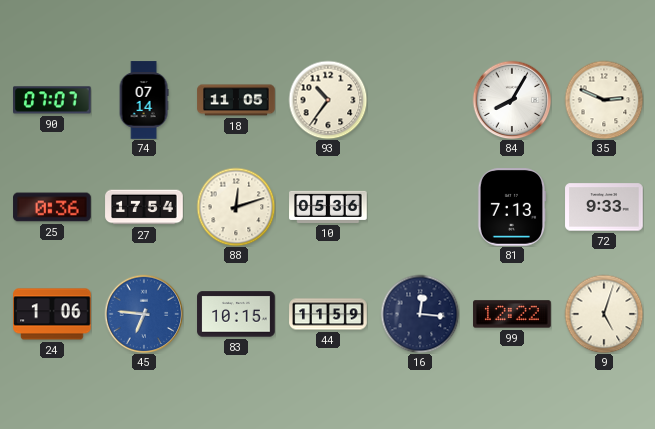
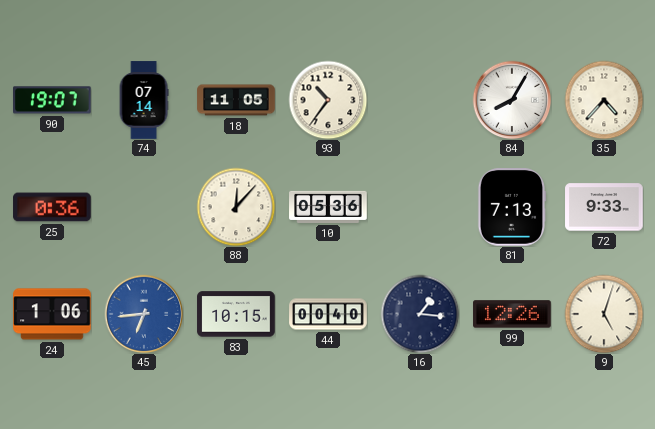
90: 07:07 -> 19:07
35: 2:49 -> 4:37
27: 17:54 -> none
88: 12:12 -> 12:07
45: 6:46 -> 6:44
44: 11:59 -> 00:40
16: 12:16 -> 1:16
99: 12:22 -> 12:26
